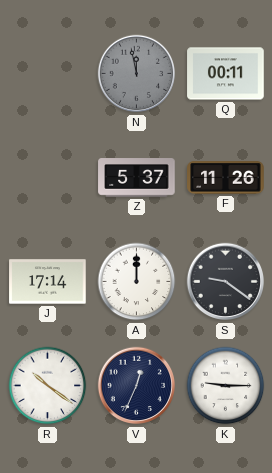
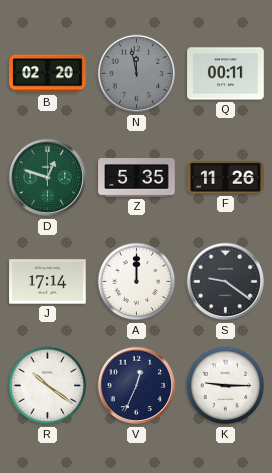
B: none -> 02:20
D: none -> 12:48
Z: 5:37 -> 5:35
